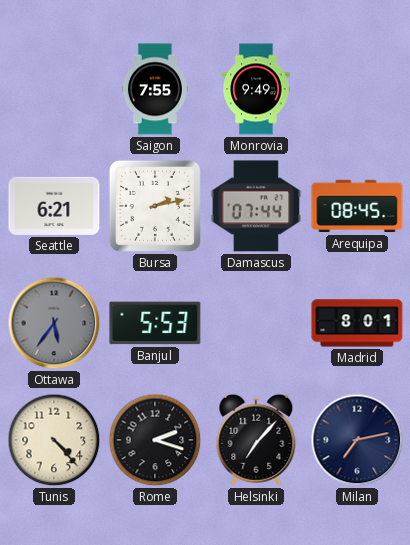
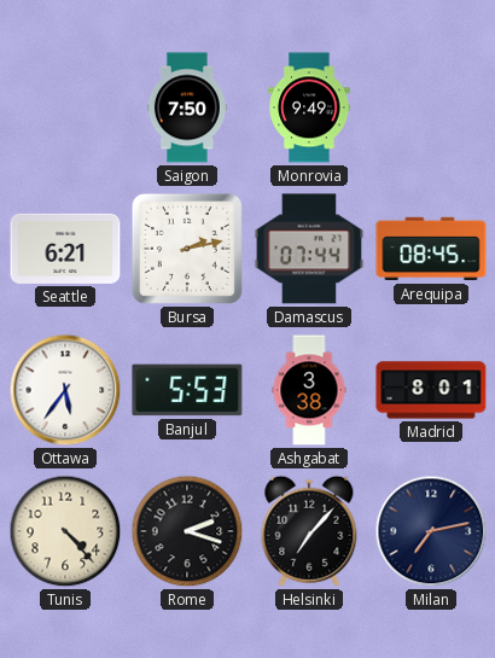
Saigon: 7:55 -> 7:50
Ottawa dial: grey -> white
Ashgabat: none -> 3:38
